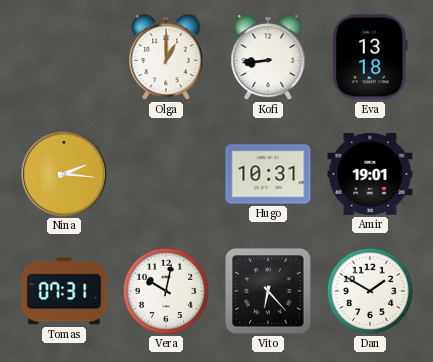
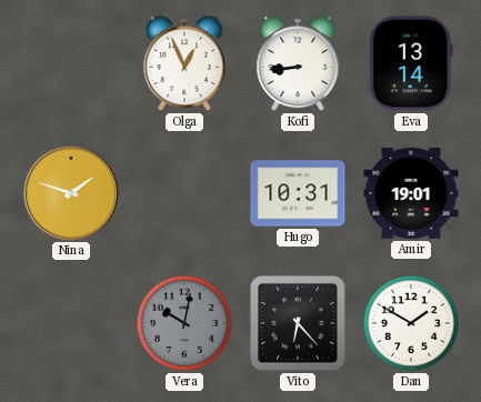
Olga: 1:00 -> 12:56
Eva: 13:18 -> 13:14
Nina: 2:16 -> 1:48
Tomas: 07:31 -> none
Vera dial: white -> grey
